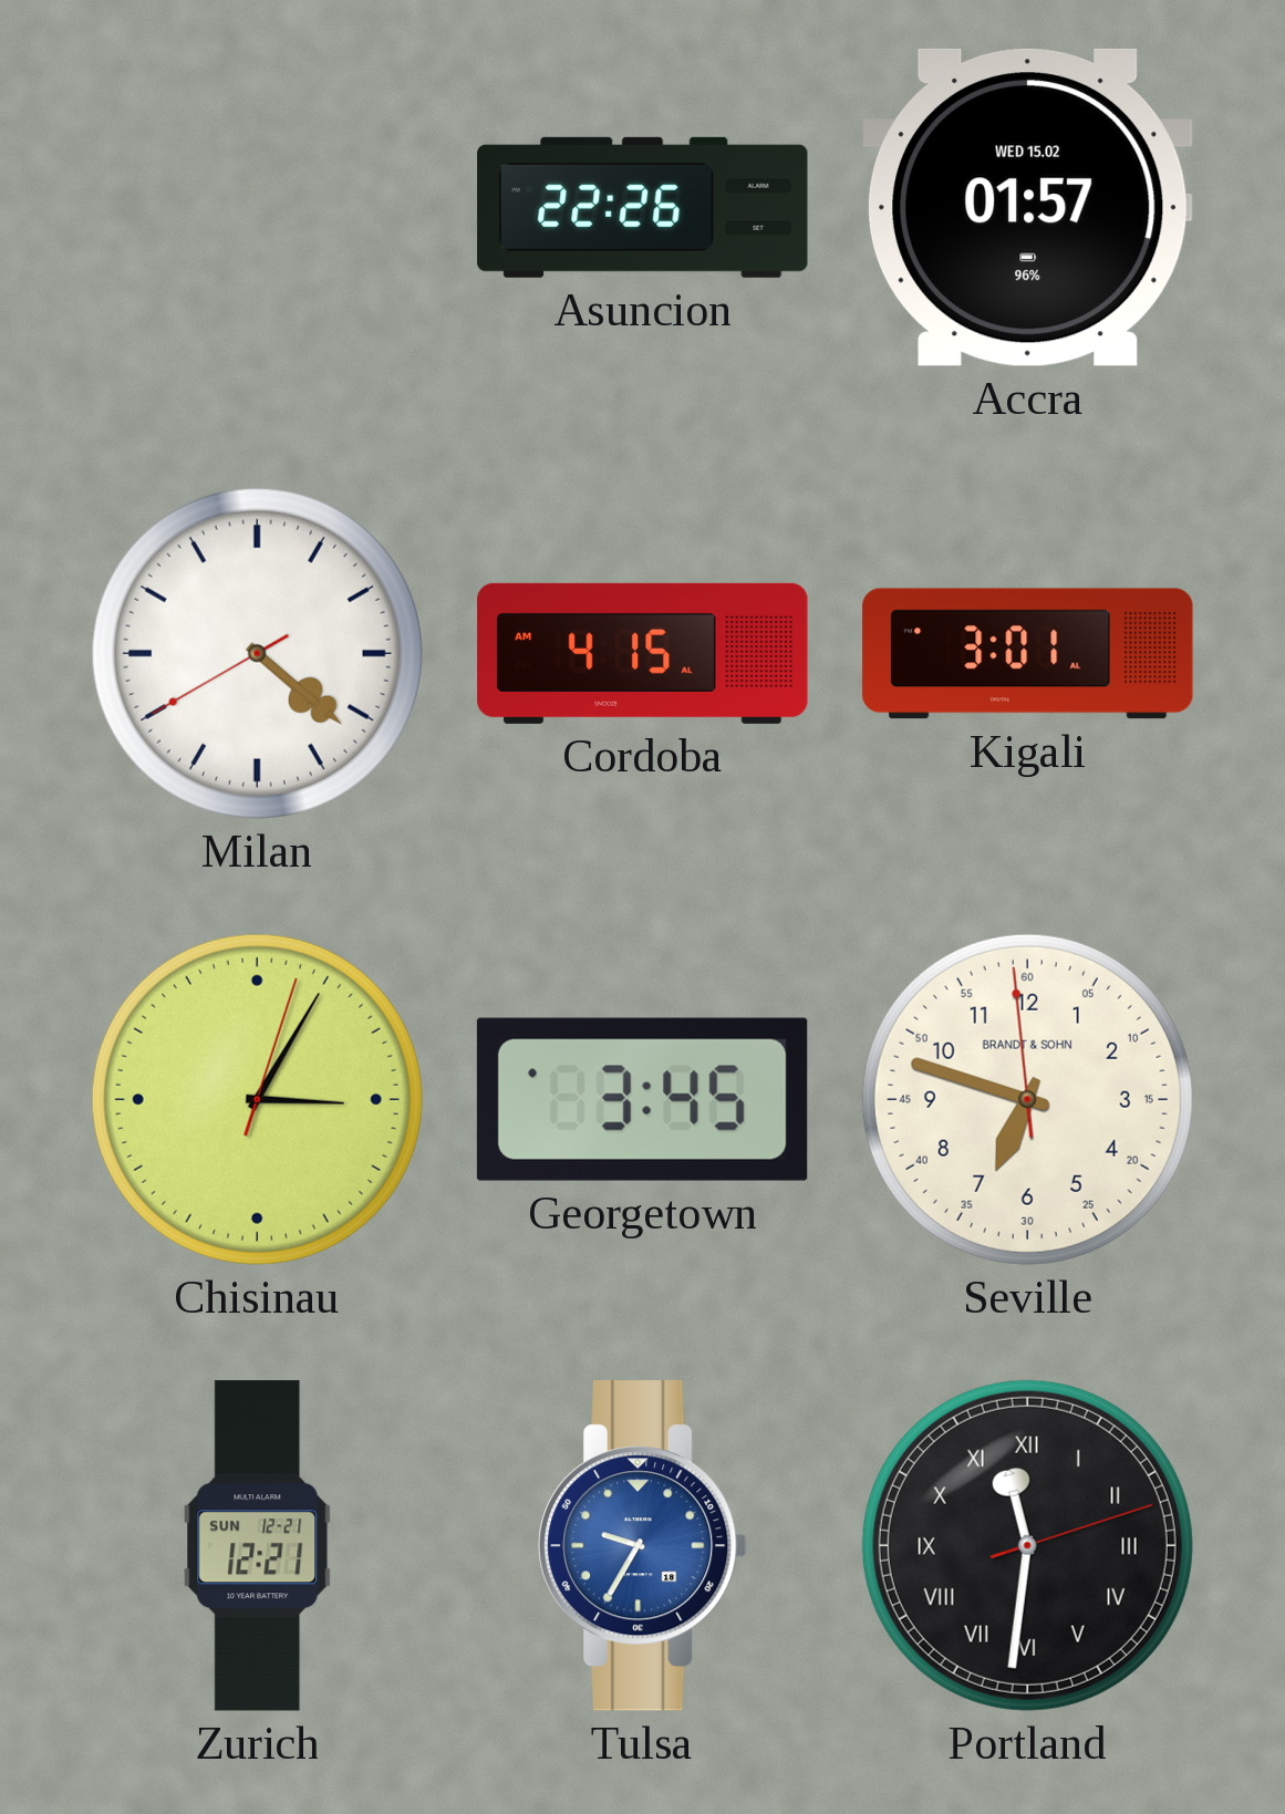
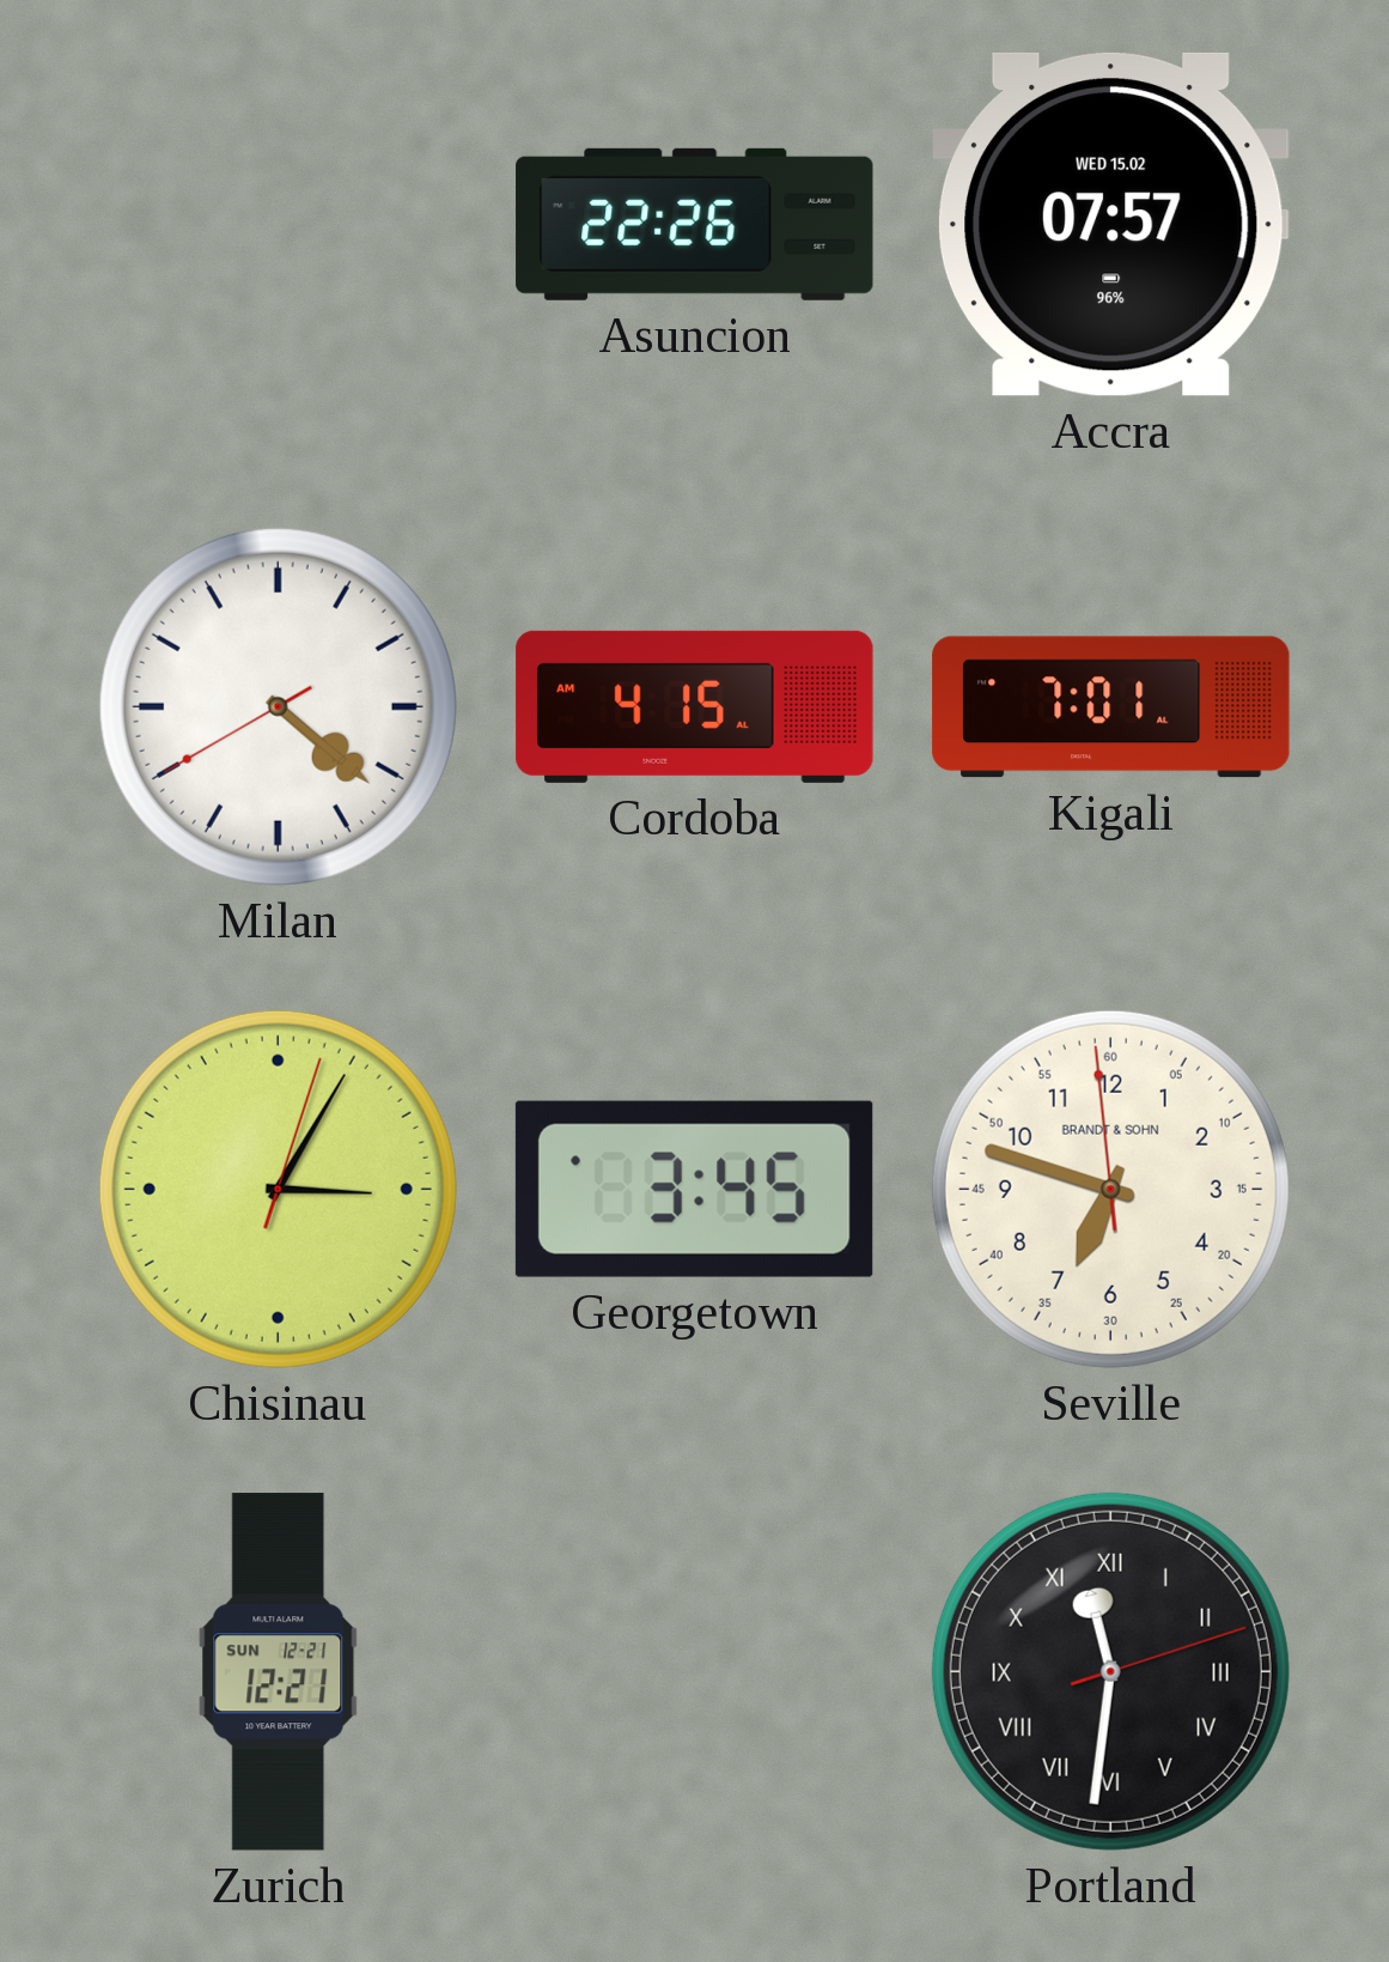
Accra: 01:57 -> 07:57
Kigali: 3:01 -> 7:01
Tulsa: 9:35 -> none
